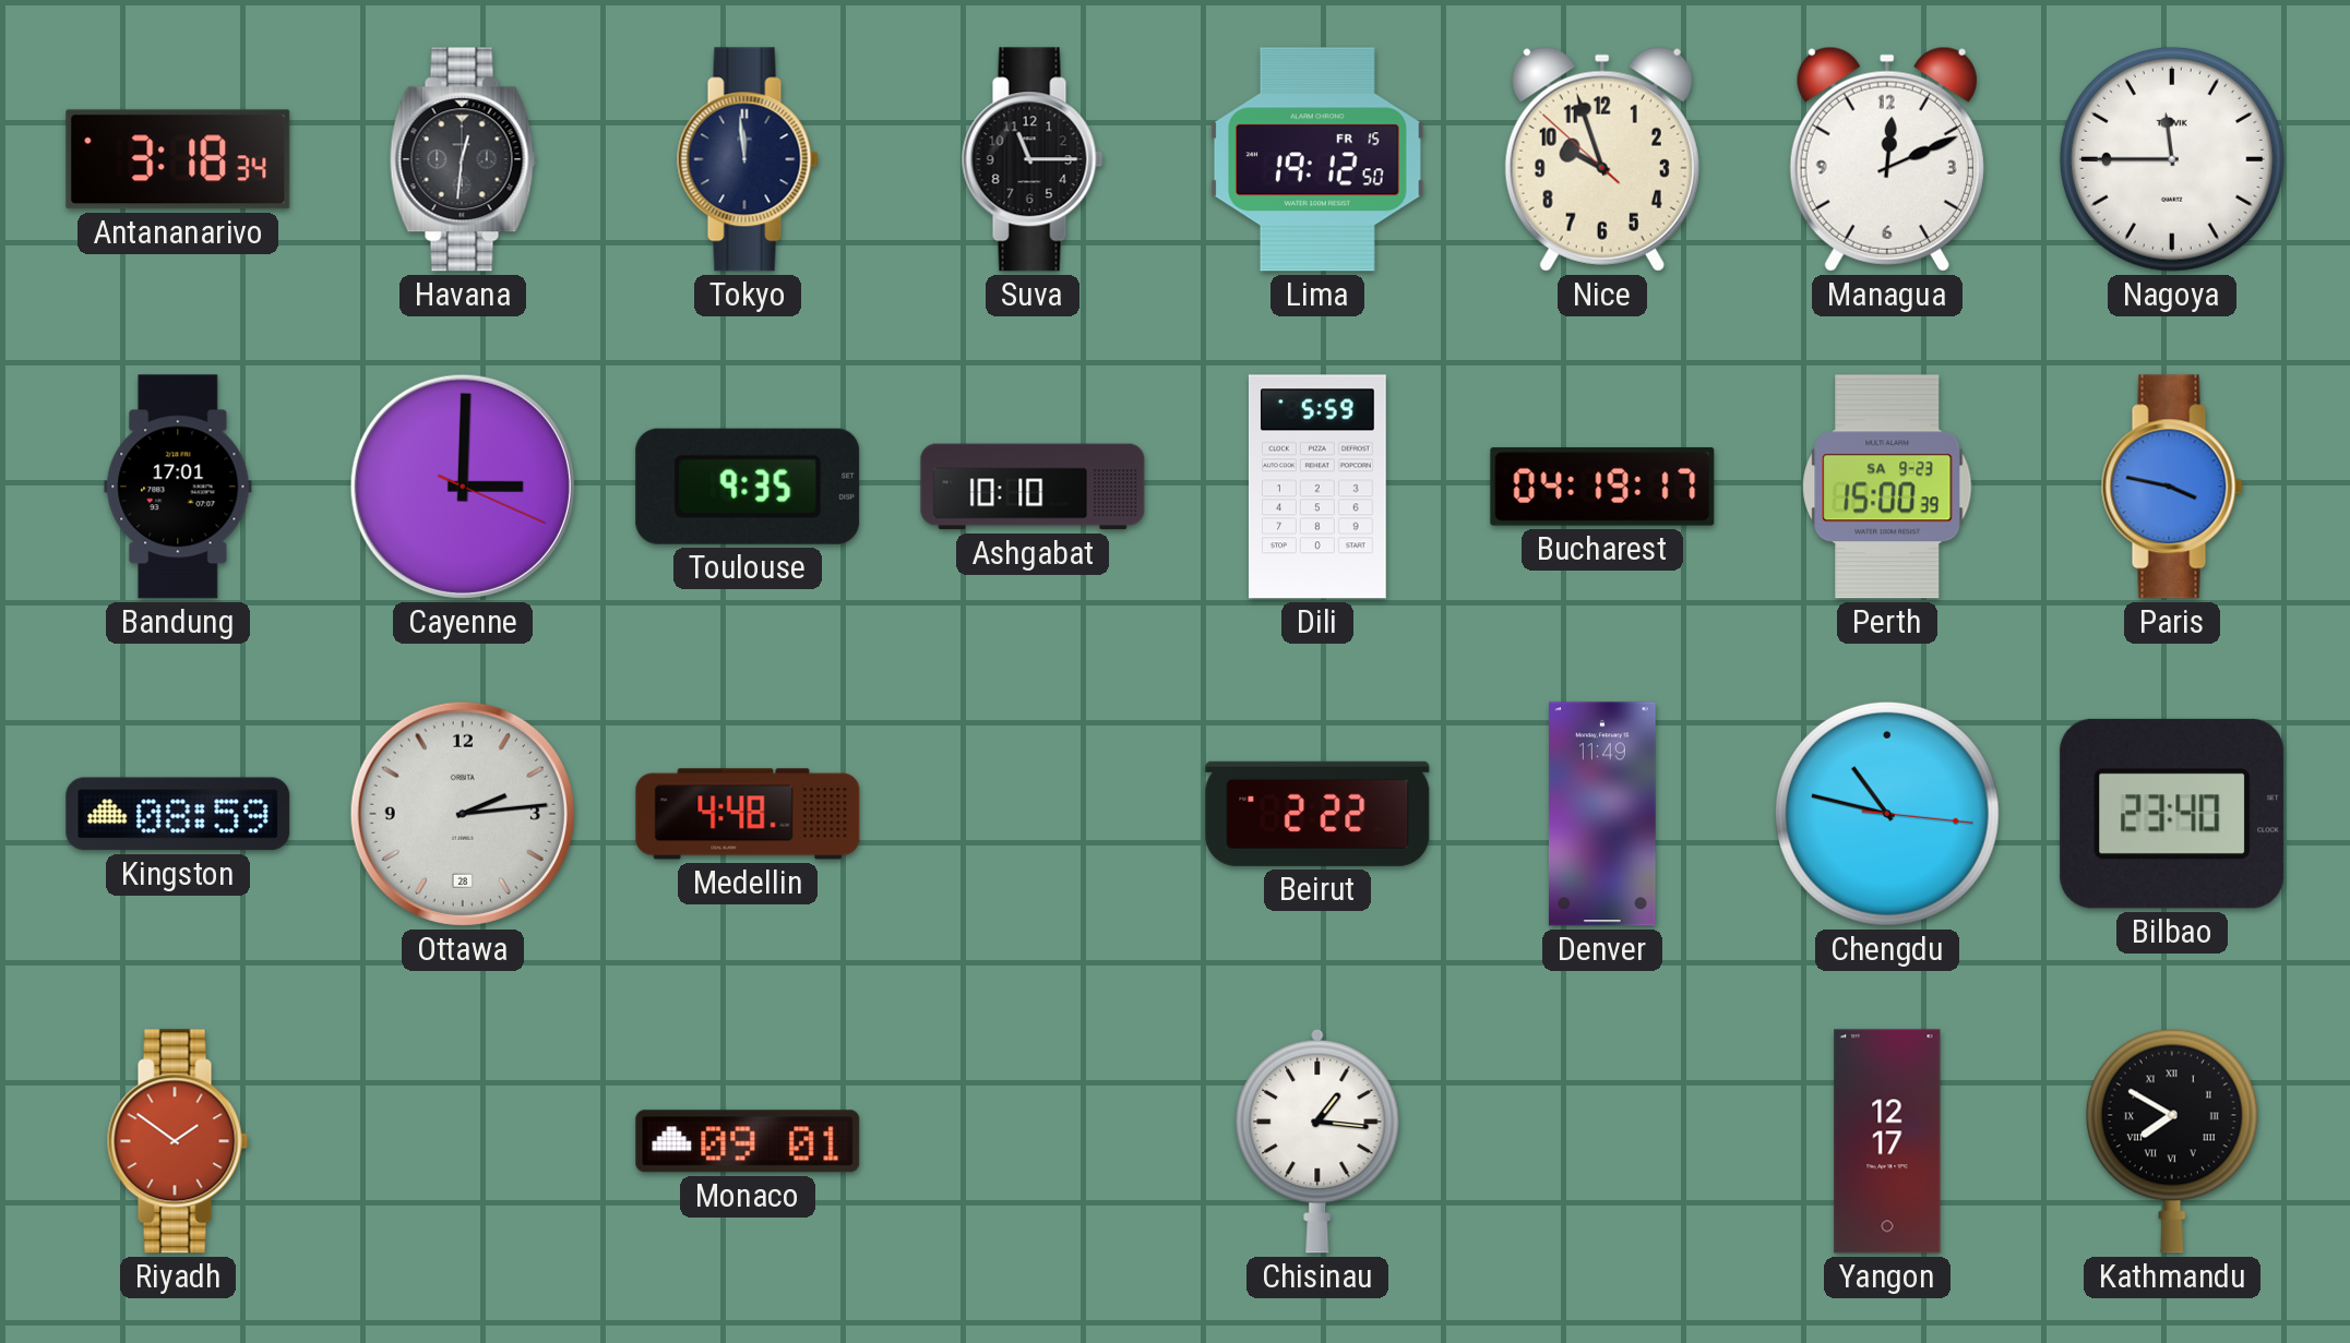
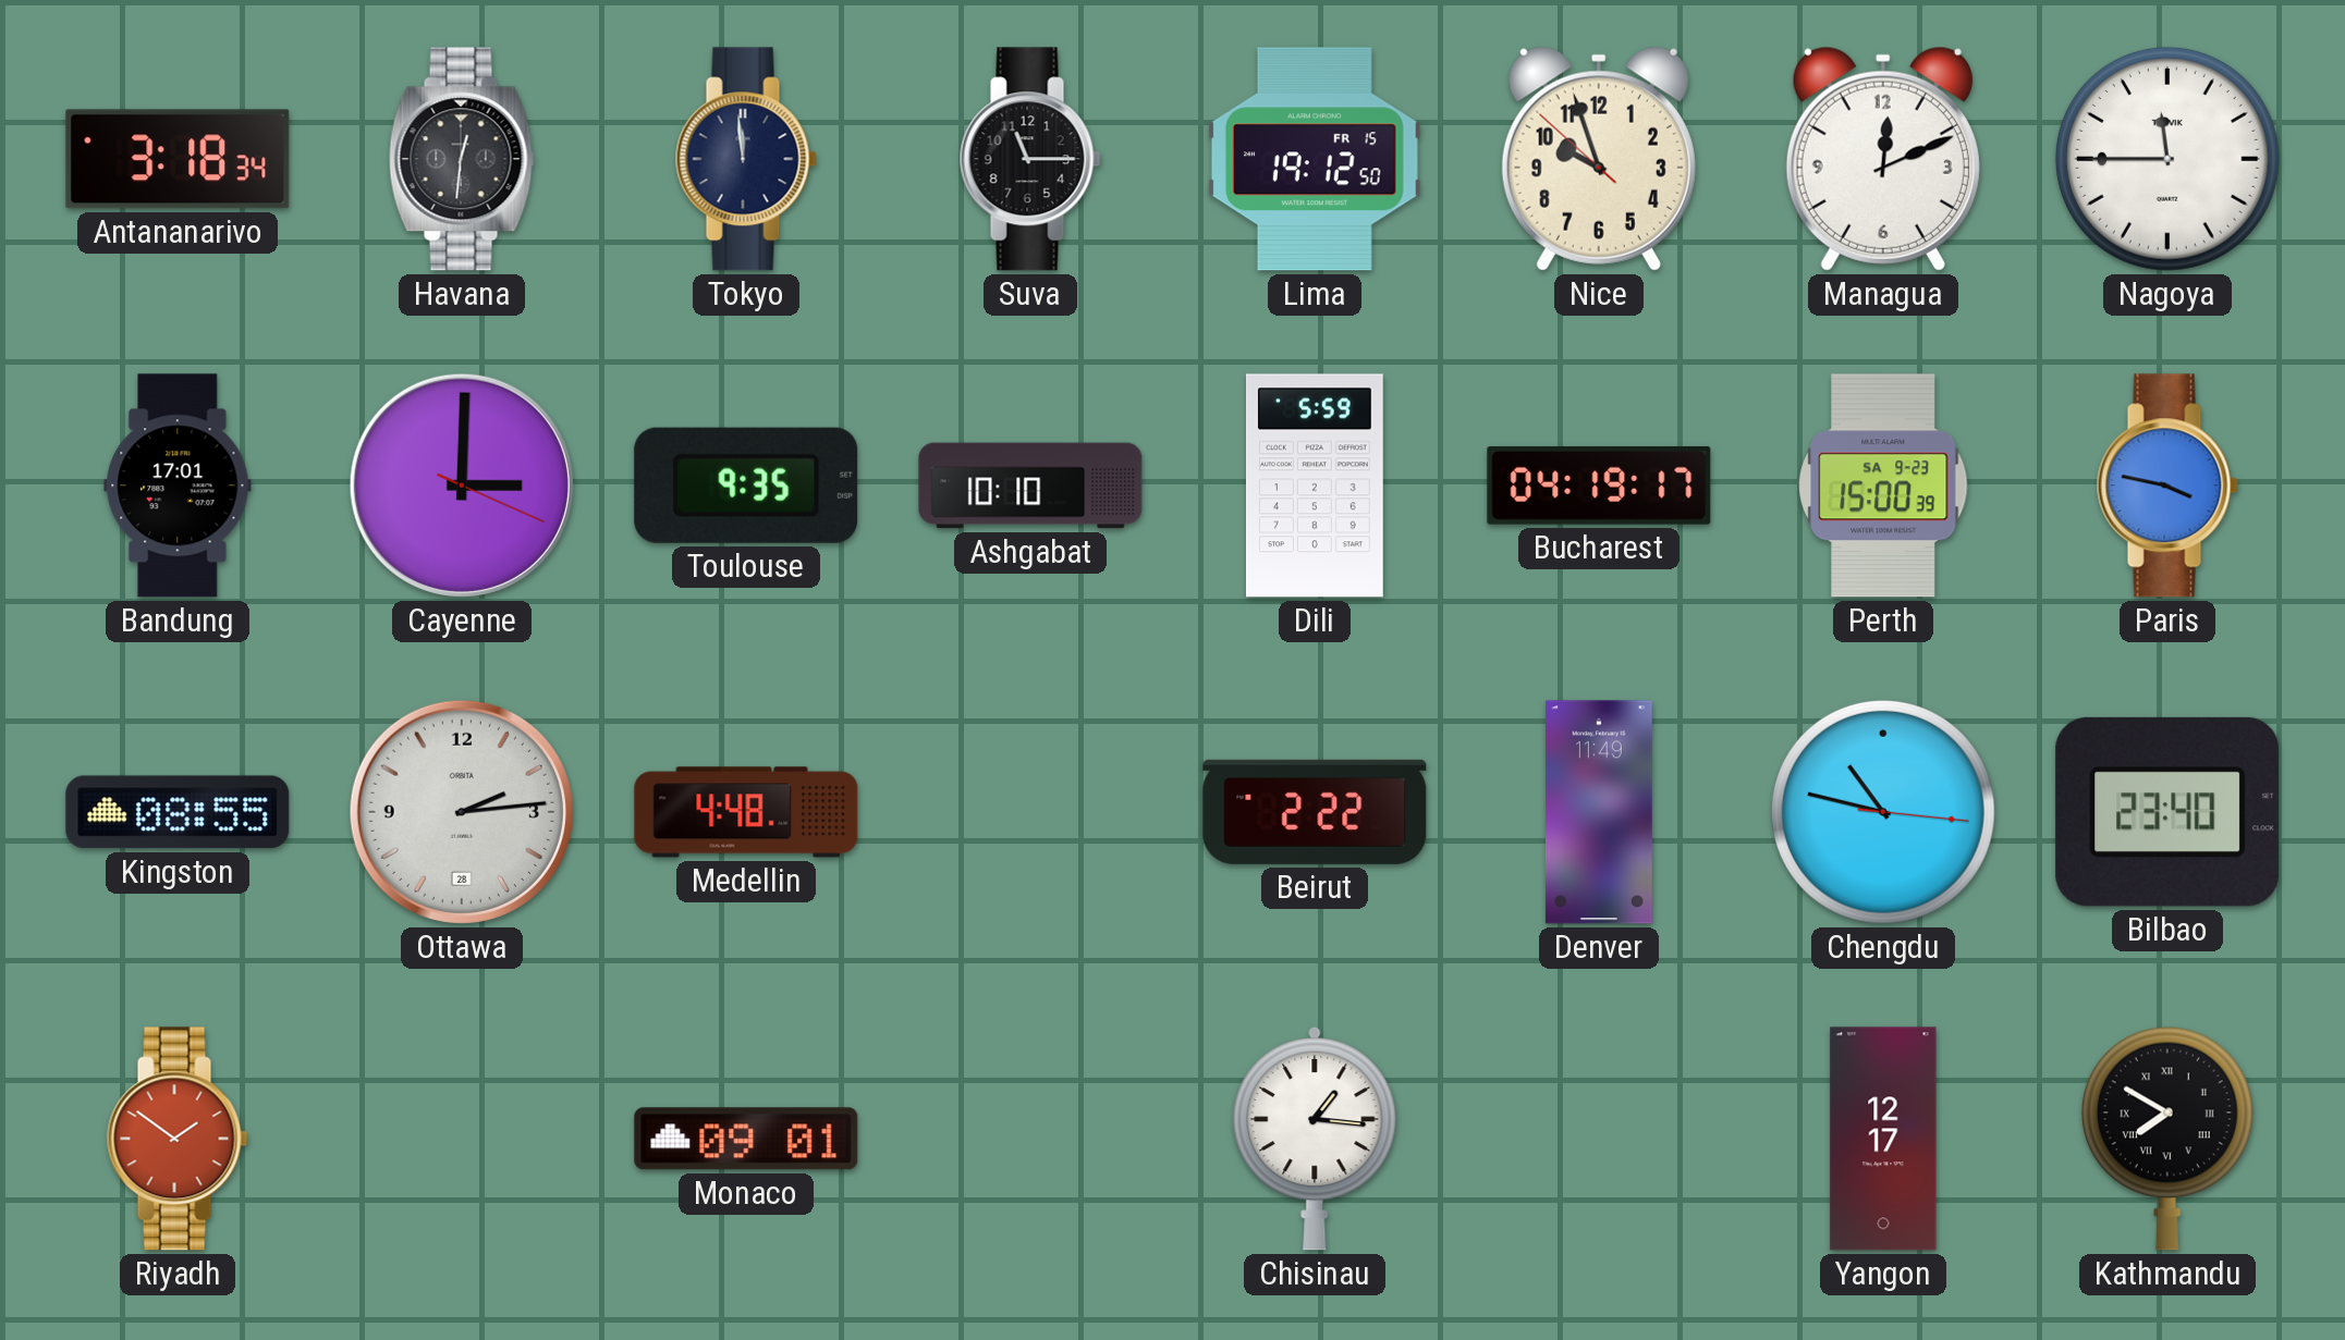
Kingston: 08:59 -> 08:55
